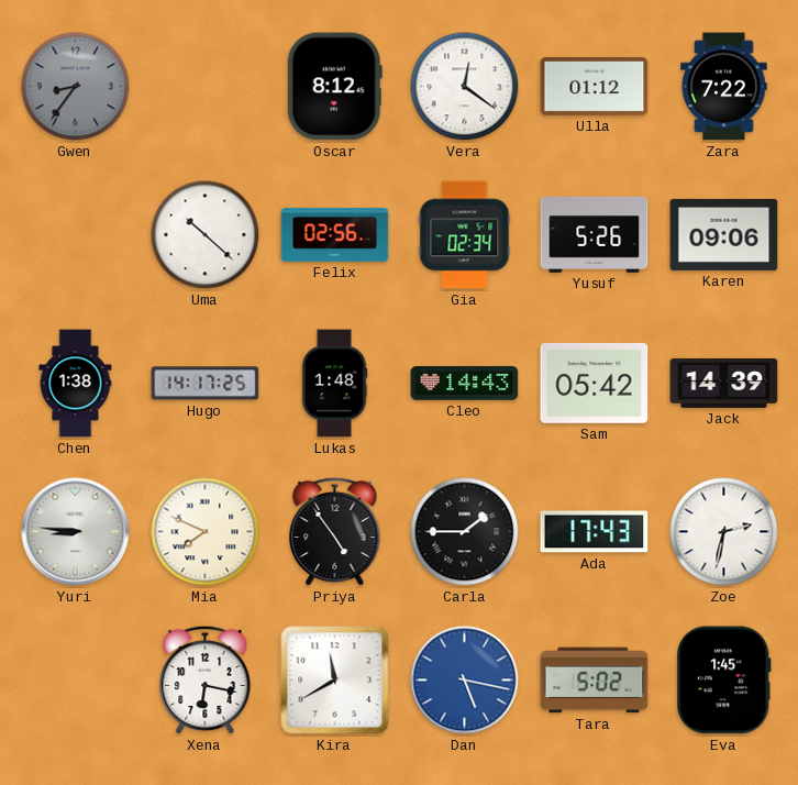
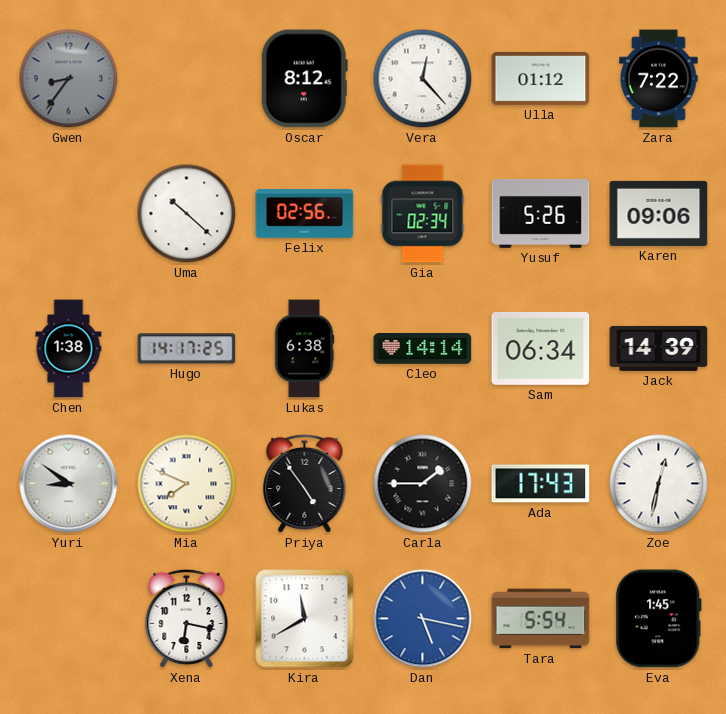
Vera: 12:21 -> 12:23
Lukas: 1:48 -> 6:38
Cleo: 14:43 -> 14:14
Sam: 05:42 -> 06:34
Yuri: 8:46 -> 8:51
Zoe: 2:32 -> 12:32
Tara: 5:02 -> 5:54
